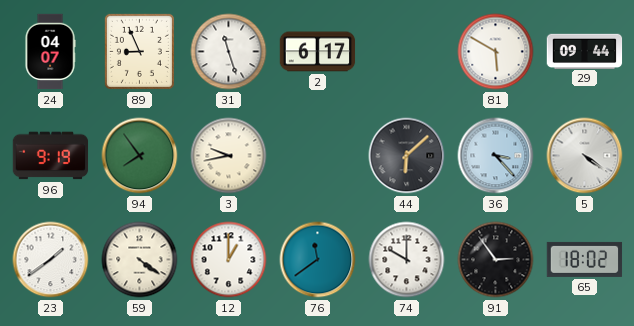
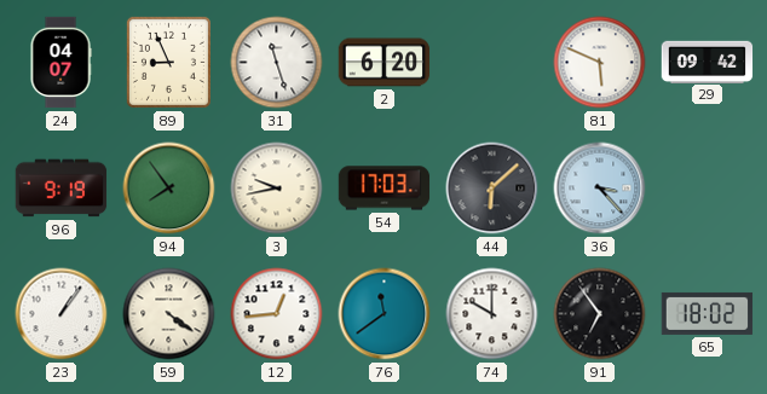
2: 6:17 -> 6:20
81: 5:50 -> 5:49
29: 09:44 -> 09:42
54: none -> 17:03
5: 4:21 -> none
23: 1:39 -> 1:06
12: 1:00 -> 12:44
91: 2:54 -> 6:54
